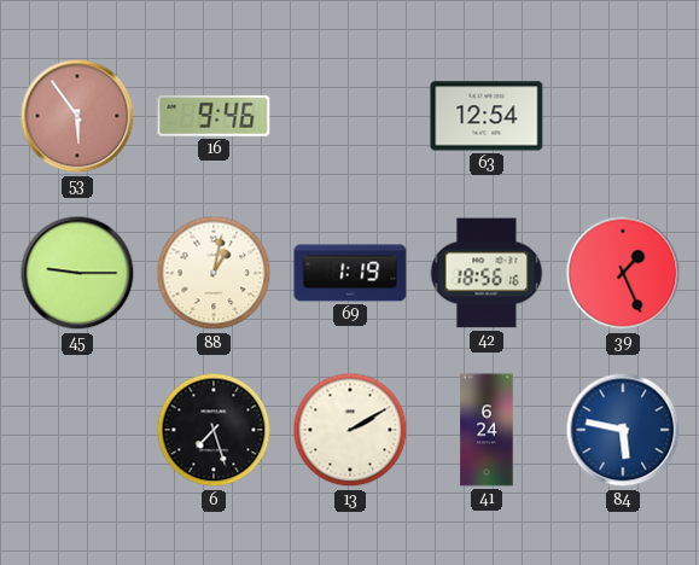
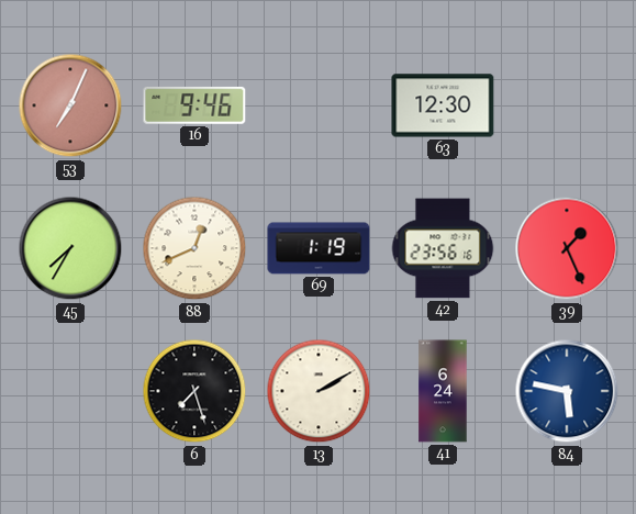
53: 5:54 -> 7:04
63: 12:54 -> 12:30
45: 9:15 -> 7:35
88: 1:02 -> 12:41
42: 18:56 -> 23:56
